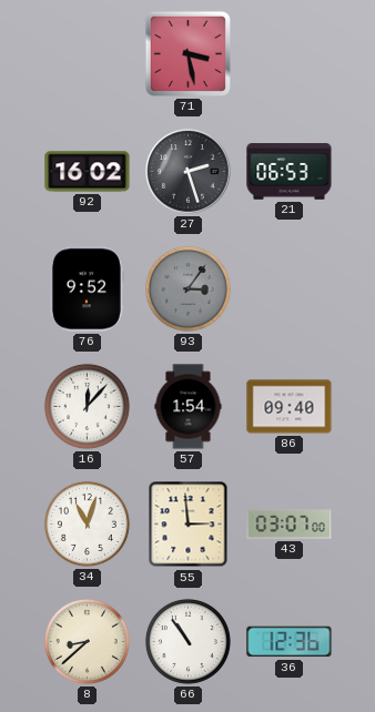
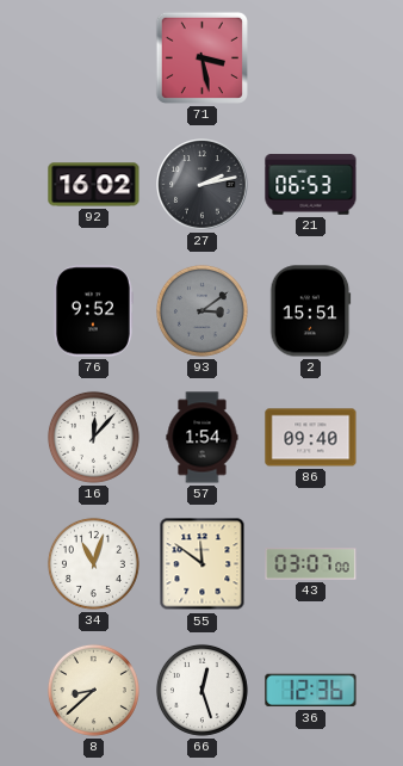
27: 2:27 -> 2:13
93: 3:06 -> 3:09
2: none -> 15:51
55: 2:59 -> 11:51
66: 10:54 -> 12:27
